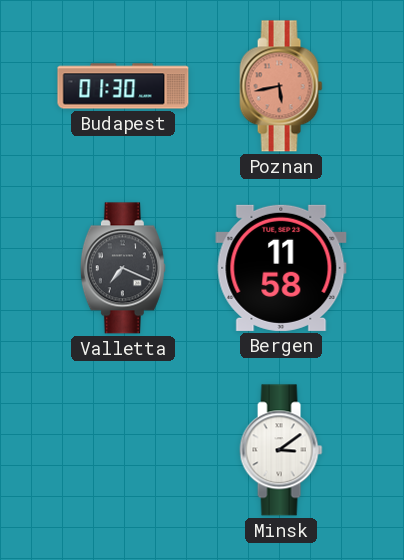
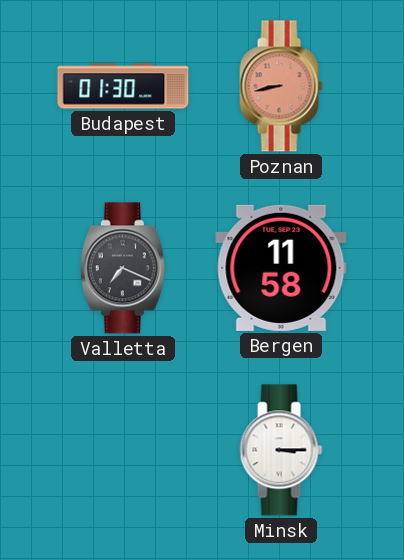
Poznan: 5:43 -> 8:43
Minsk: 3:09 -> 3:15
